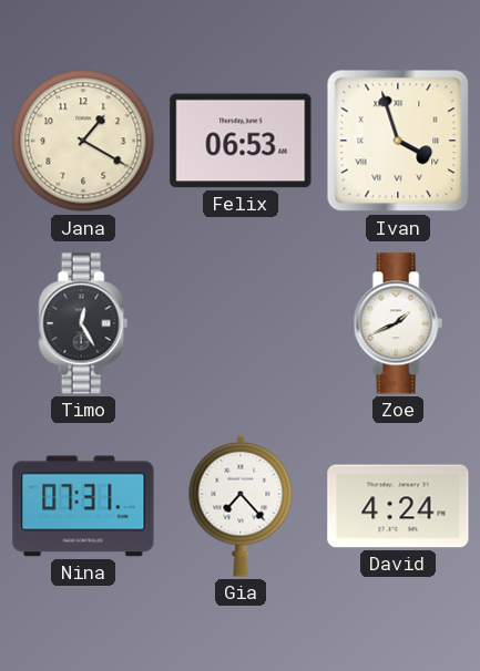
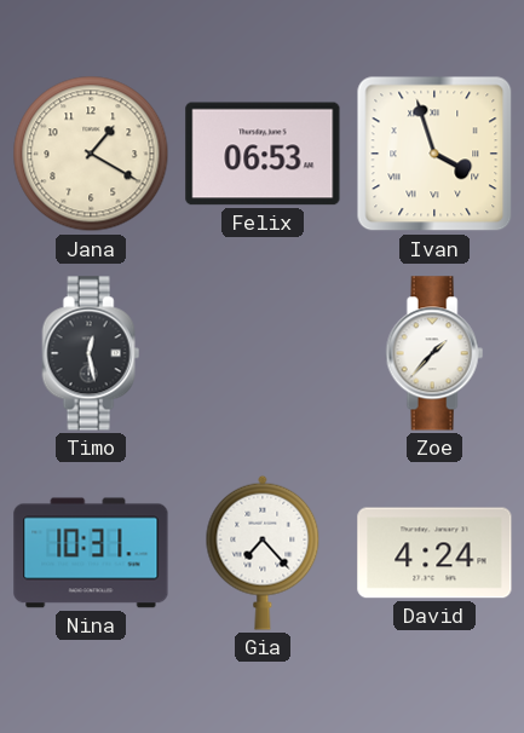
Timo: 12:25 -> 12:28
Zoe: 1:41 -> 1:37
Nina: 07:31 -> 10:31
